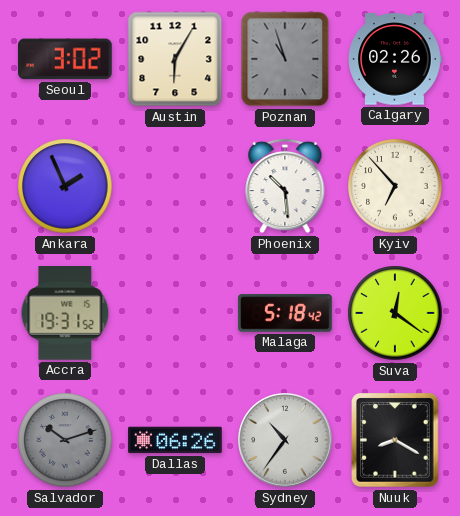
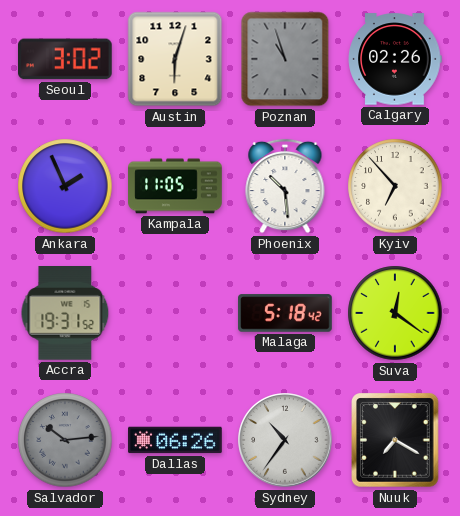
Austin: 6:05 -> 6:03
Kampala: none -> 11:05
Salvador: 10:12 -> 10:14
Nuuk: 8:20 -> 7:20
